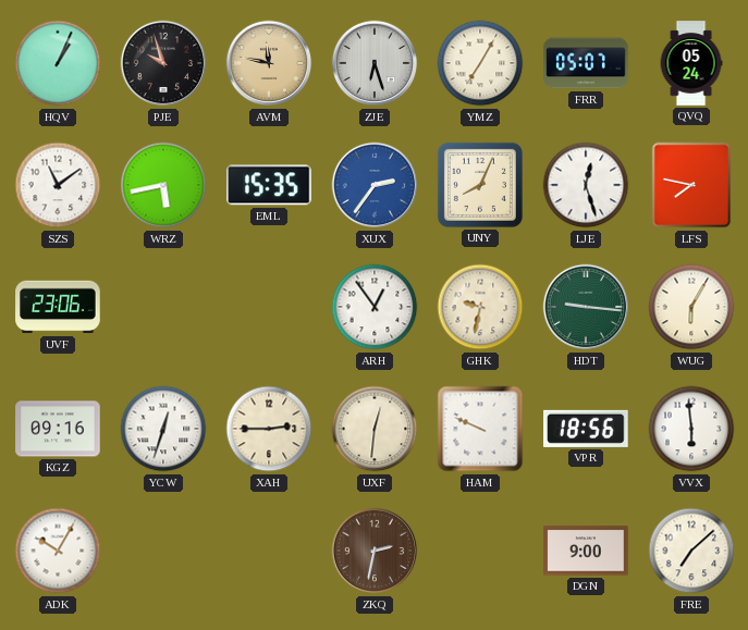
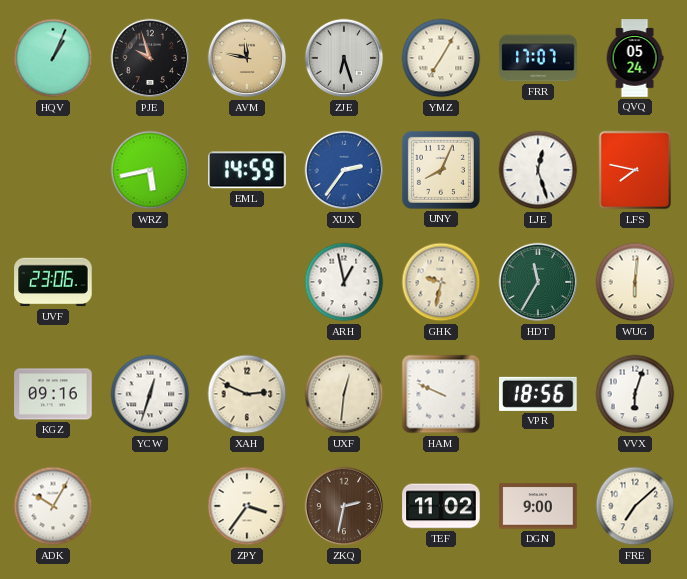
FRR: 05:07 -> 17:07
SZS: 11:09 -> none
EML: 15:35 -> 14:59
ARH: 12:54 -> 12:58
HDT: 9:16 -> 11:35
WUG: 6:05 -> 6:01
XAH: 2:45 -> 2:49
VVX: 5:59 -> 6:03
ZPY: none -> 3:36
TEF: none -> 11:02
